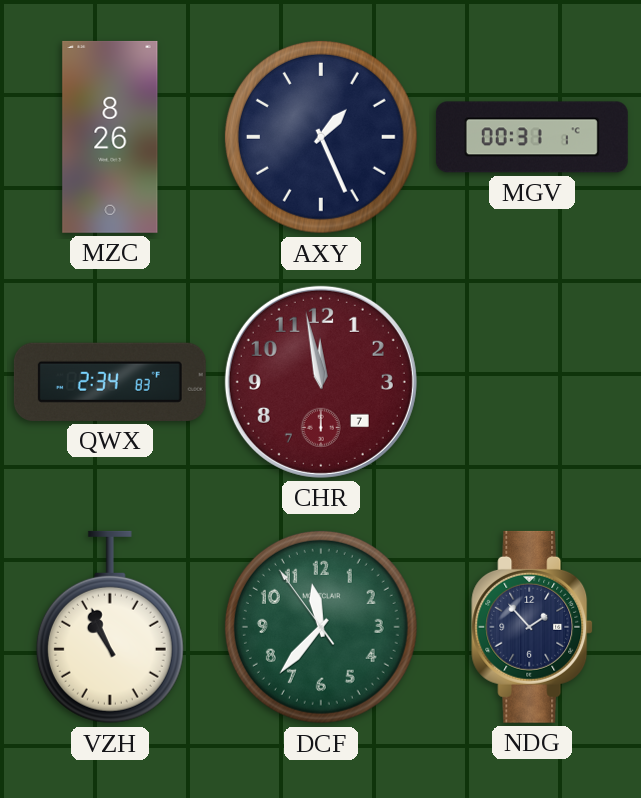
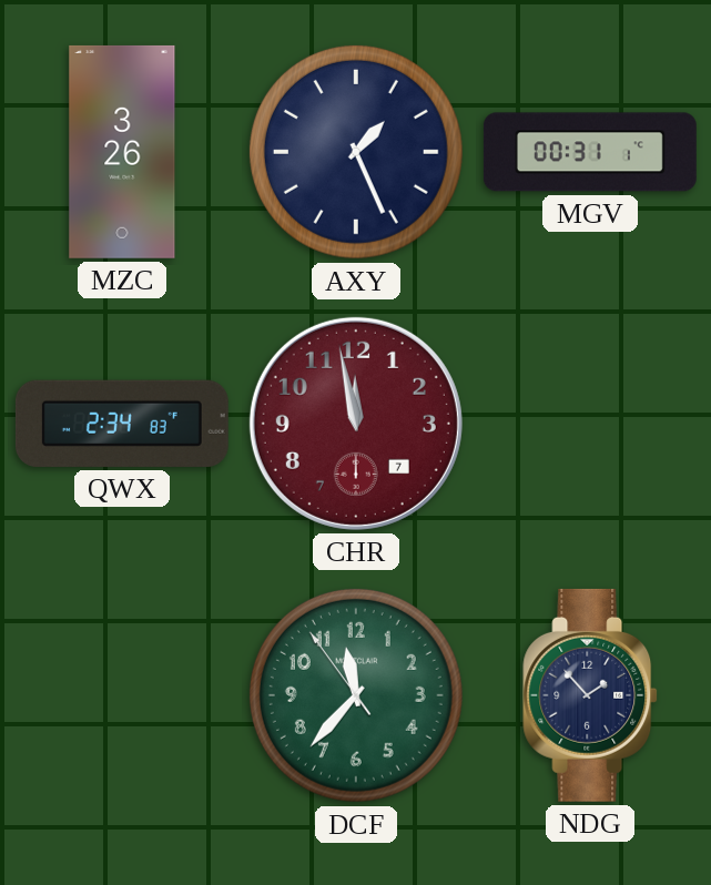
MZC: 8:26 -> 3:26
VZH: 10:56 -> none
